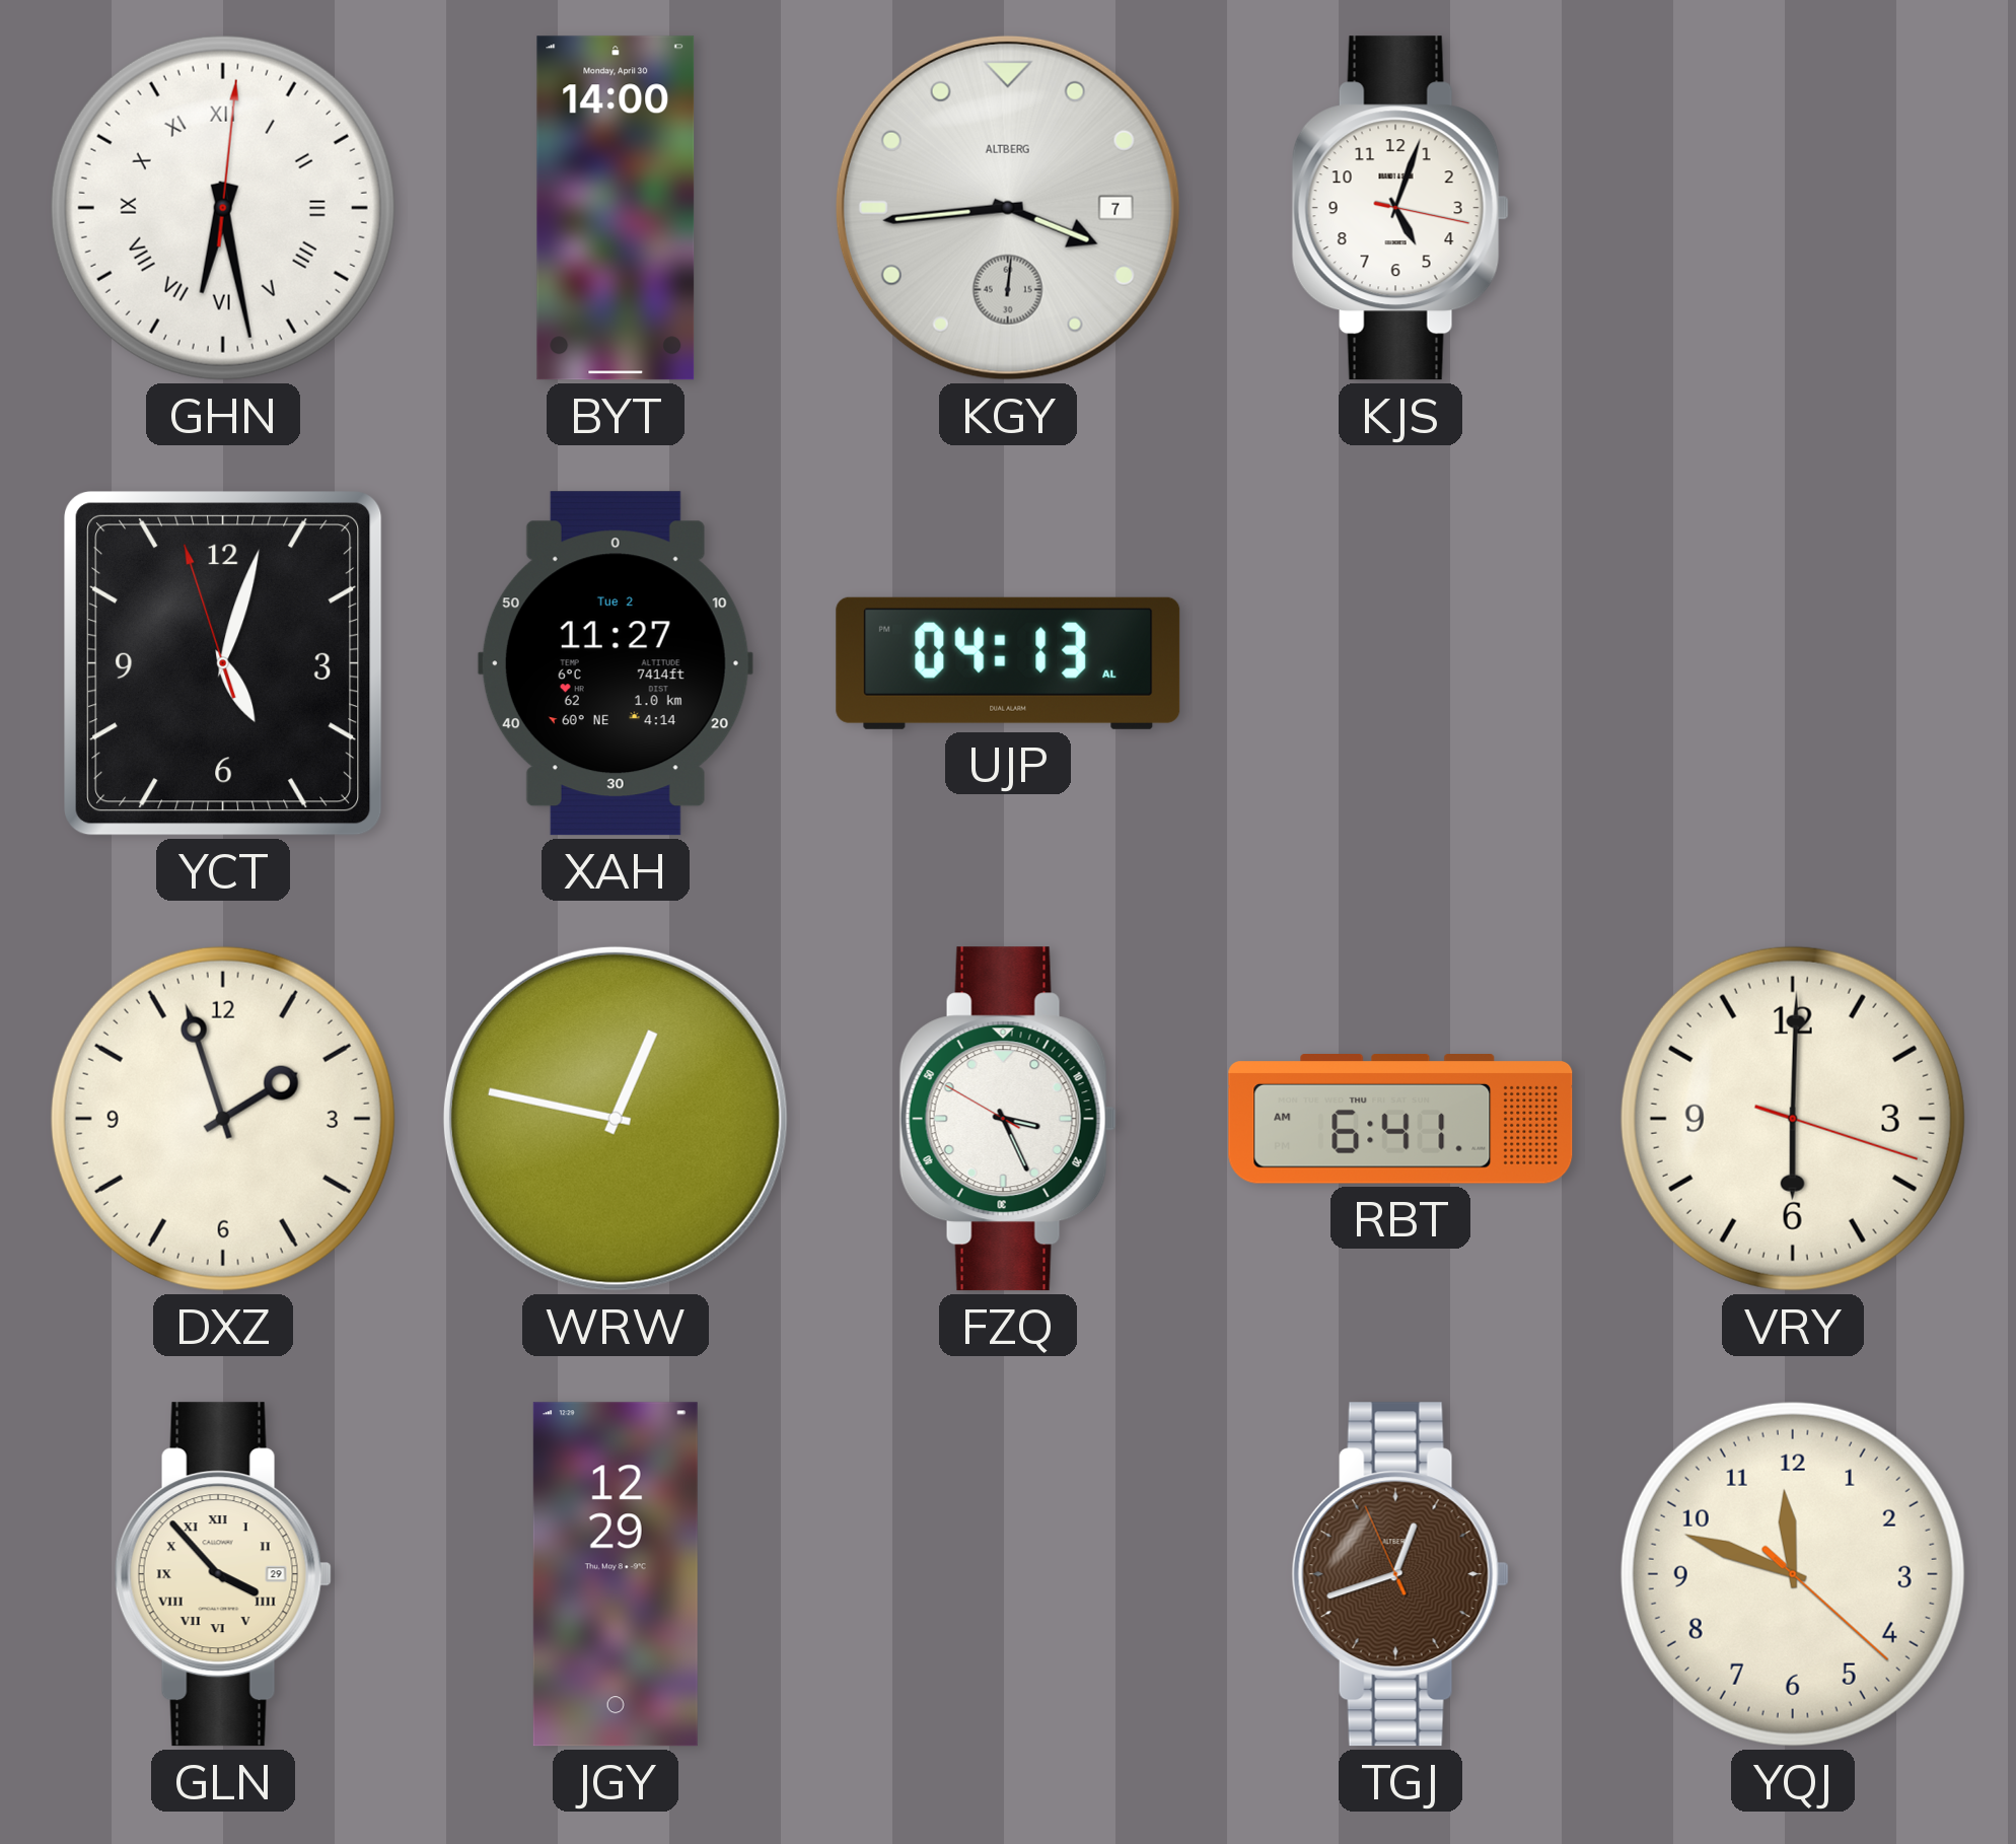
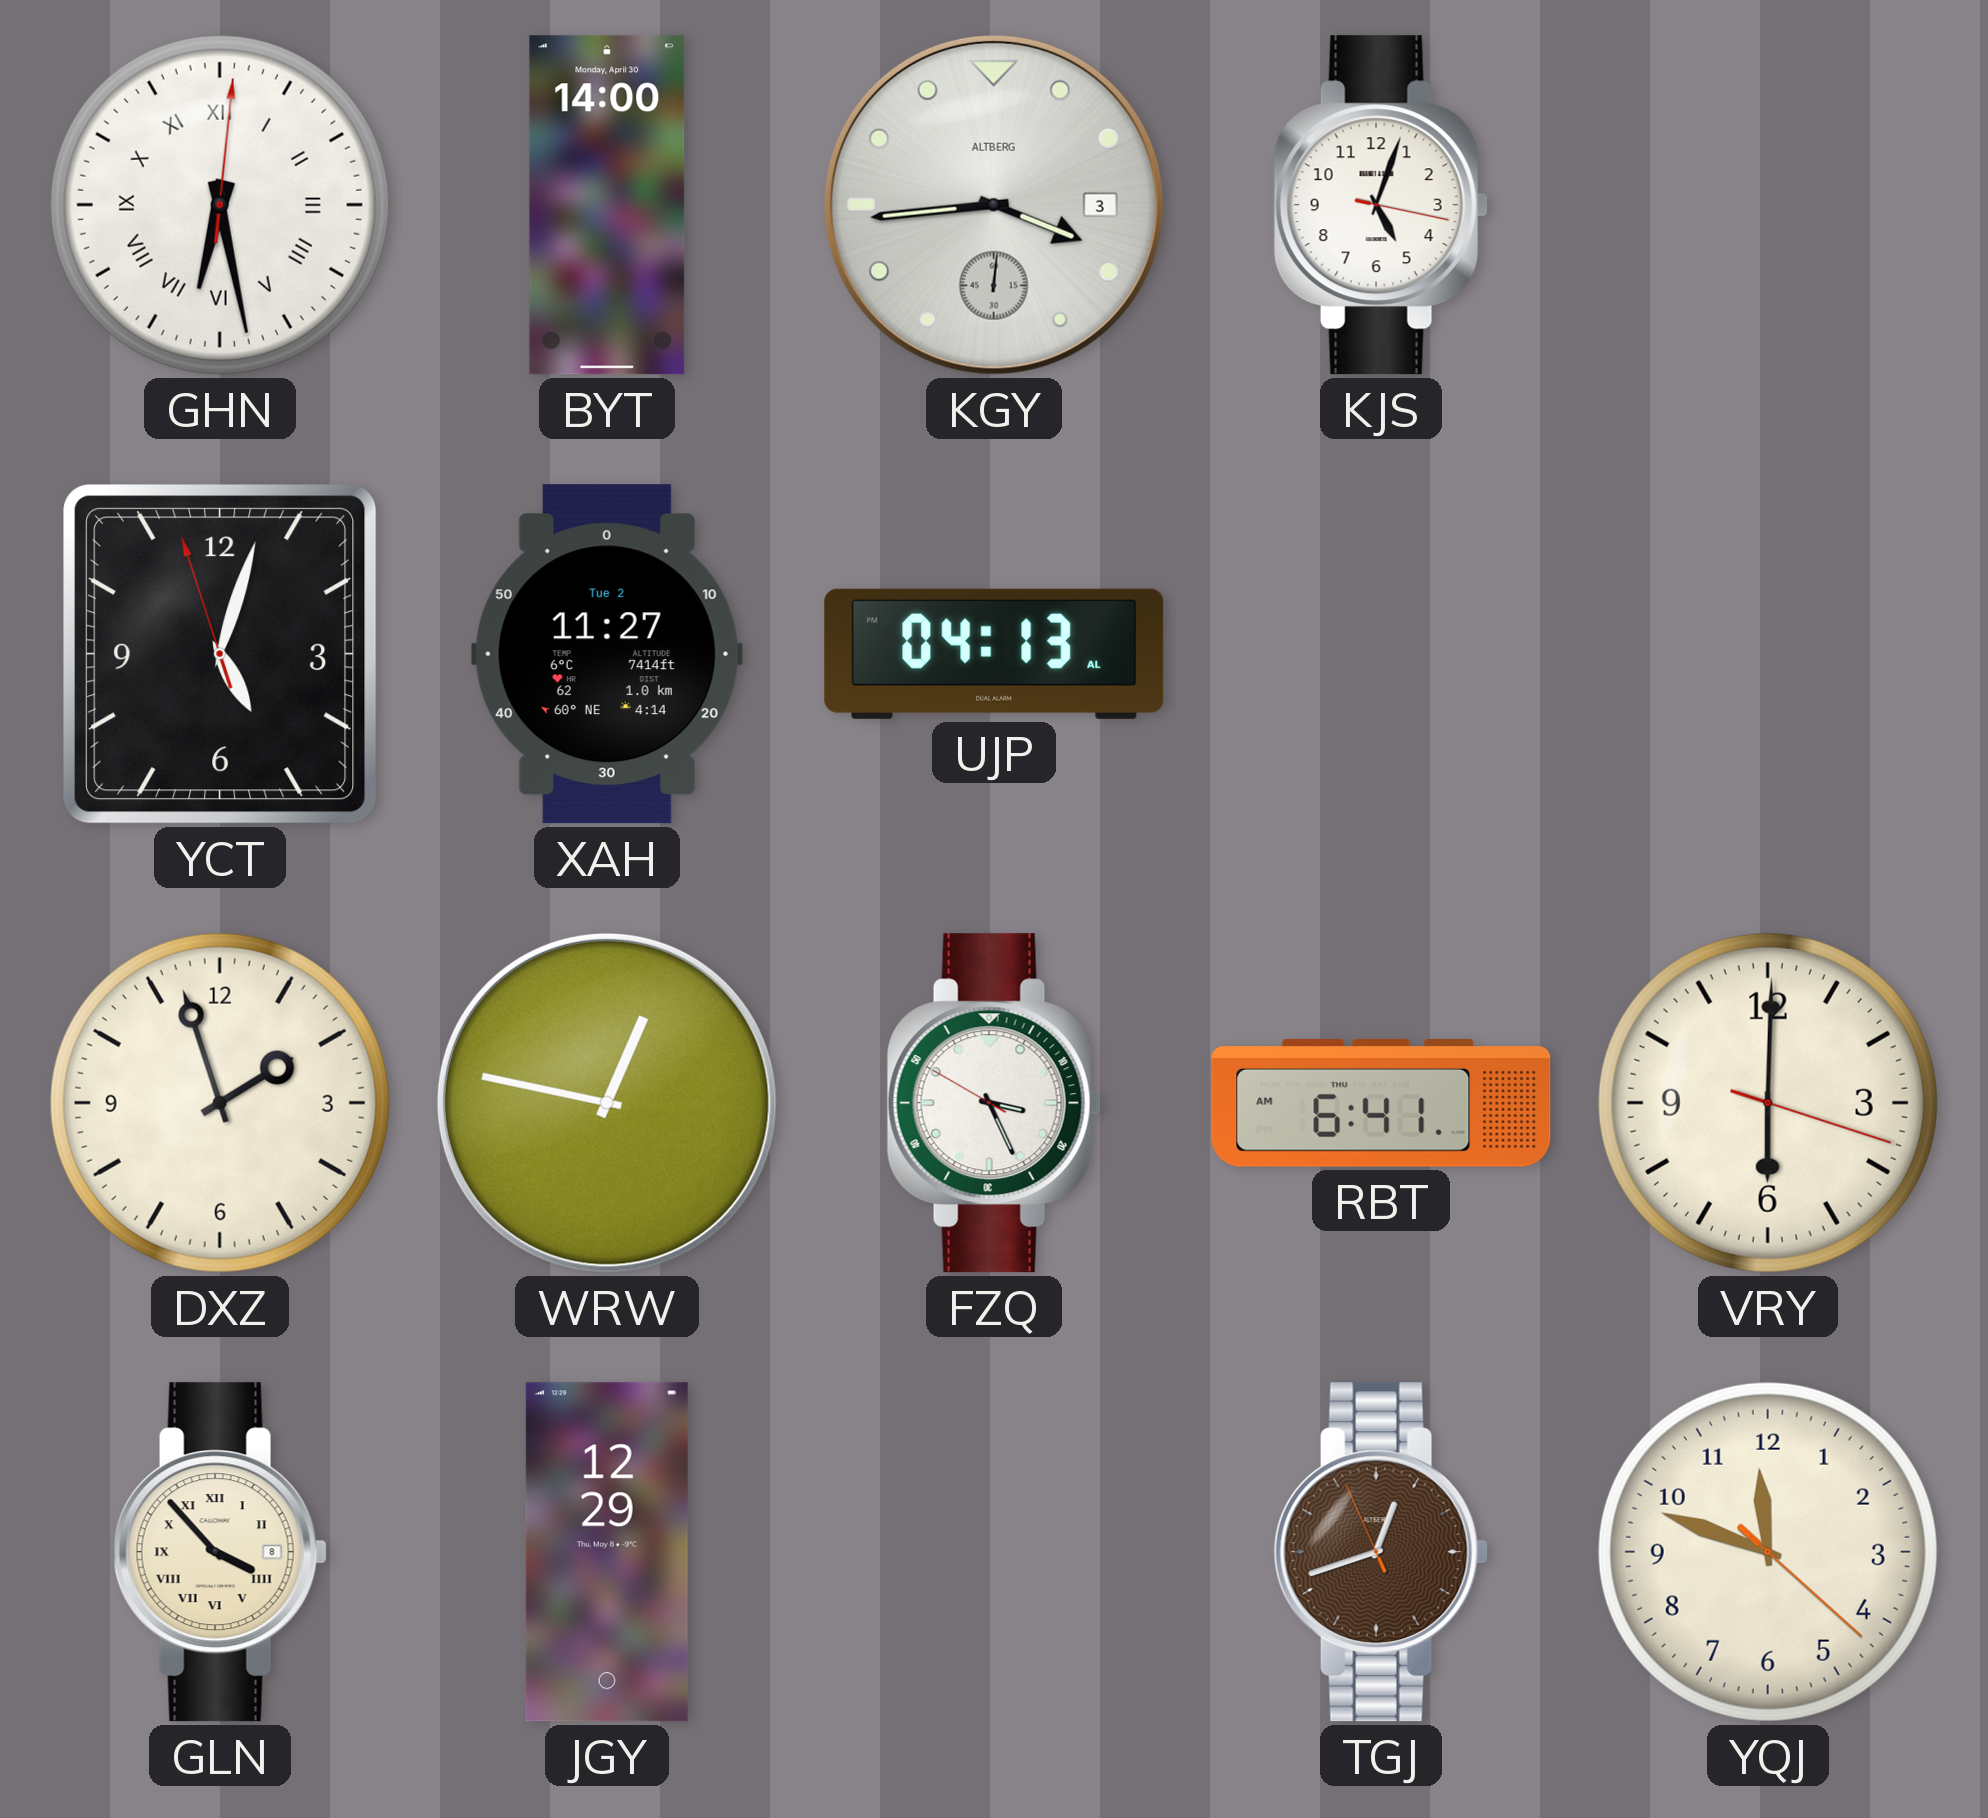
KGY date: 7 -> 3
GLN date: 29 -> 8
